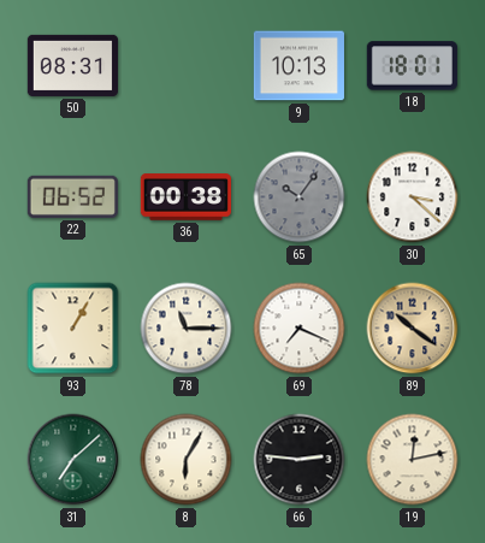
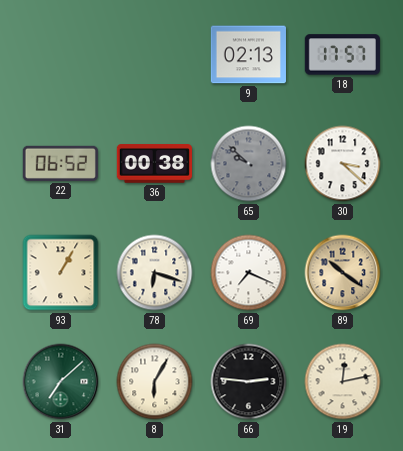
50: 08:31 -> none
9: 10:13 -> 02:13
18: 18:01 -> 17:57
65: 10:06 -> 9:52
78: 11:15 -> 6:18
